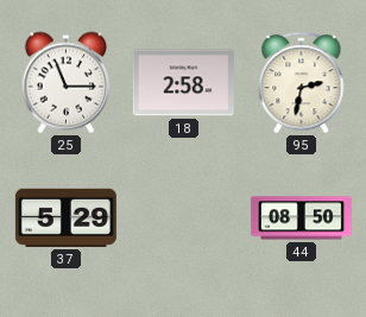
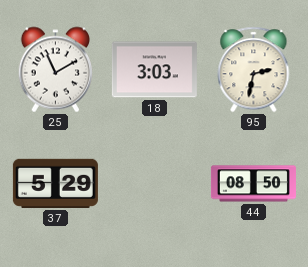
25: 11:15 -> 11:10
18: 2:58 -> 3:03
